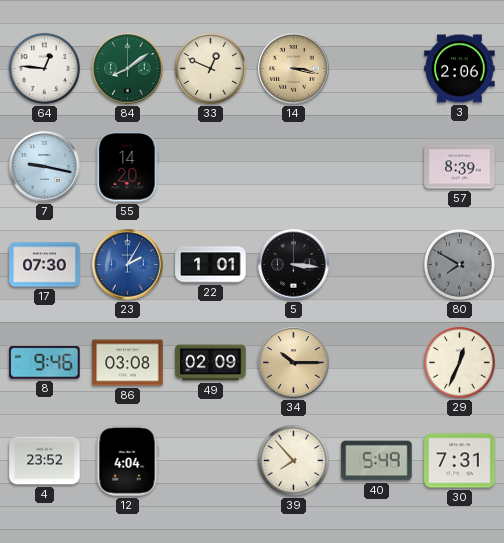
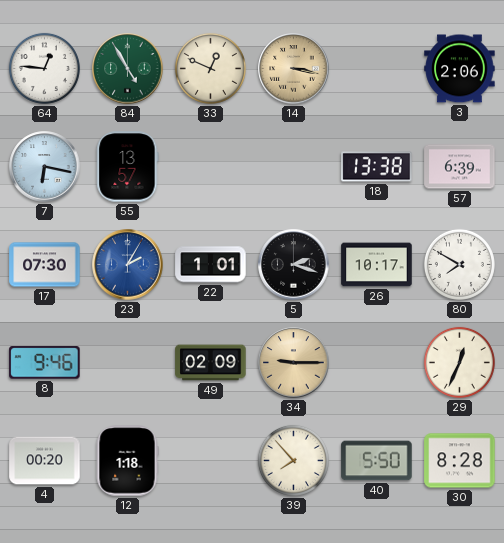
84: 8:09 -> 4:55
7: 9:17 -> 6:17
55: 14:20 -> 13:57
18: none -> 13:38
57: 8:39 -> 6:39
5: 3:16 -> 2:18
26: none -> 10:17
80 dial: grey -> white
86: 03:08 -> none
34: 10:15 -> 9:15
4: 23:52 -> 00:20
12: 4:04 -> 1:18
40: 5:49 -> 5:50
30: 7:31 -> 8:28
